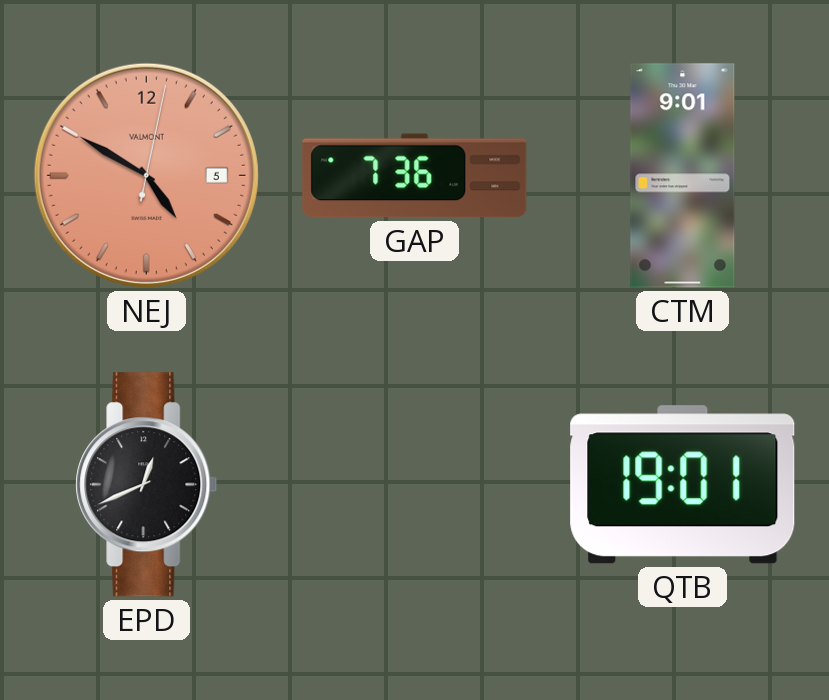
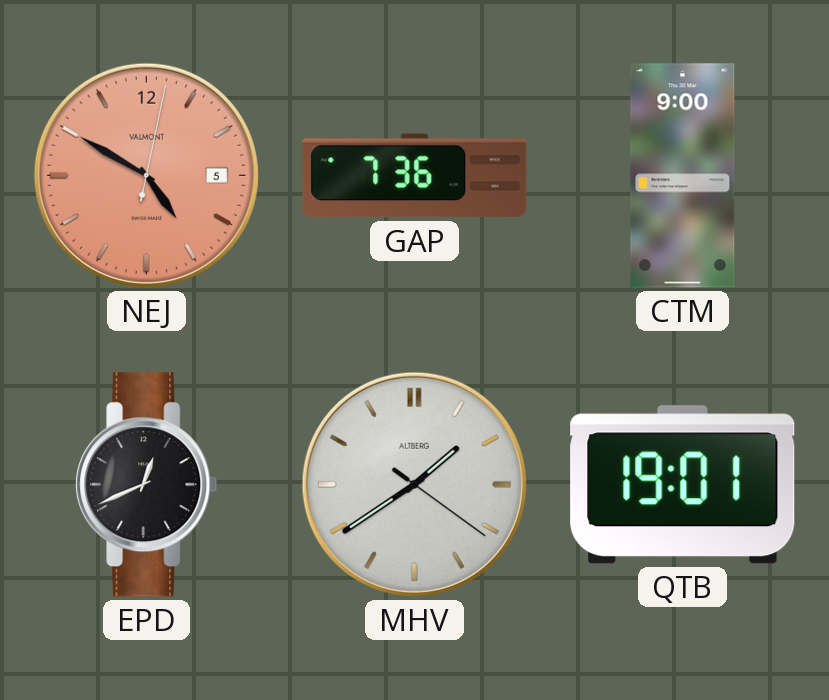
CTM: 9:01 -> 9:00
MHV: none -> 1:39
